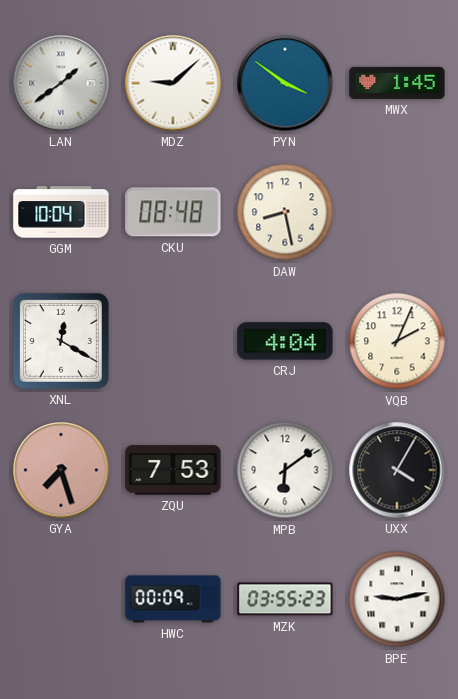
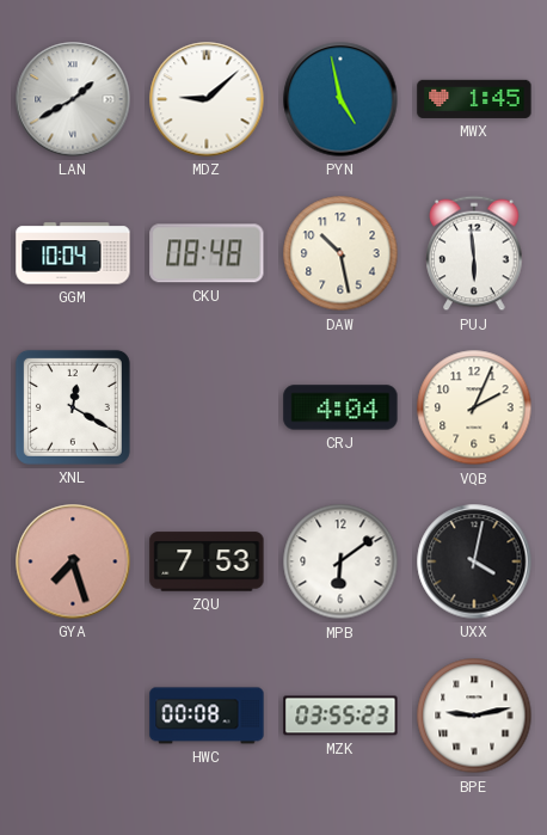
LAN: 1:39 -> 1:40
PYN: 3:51 -> 4:58
DAW: 8:28 -> 10:28
PUJ: none -> 5:59
UXX: 4:05 -> 4:02
HWC: 00:09 -> 00:08
